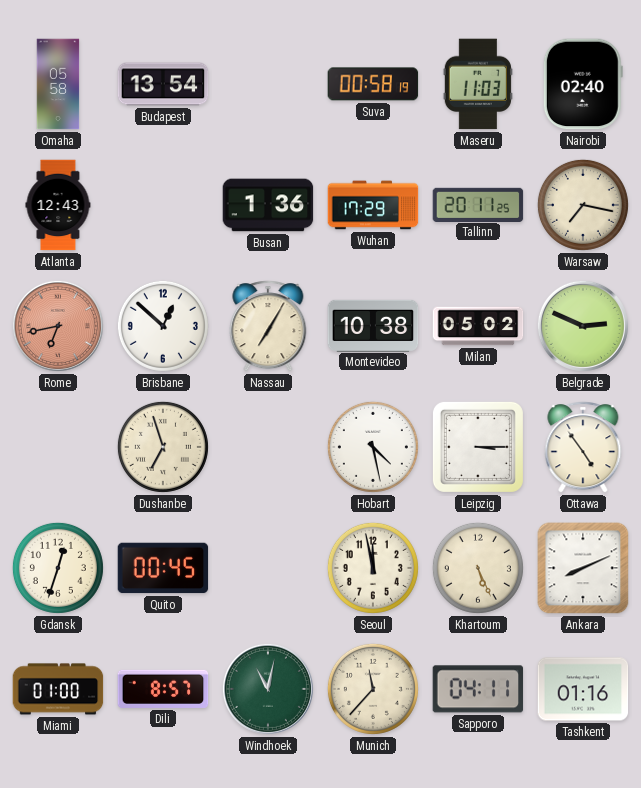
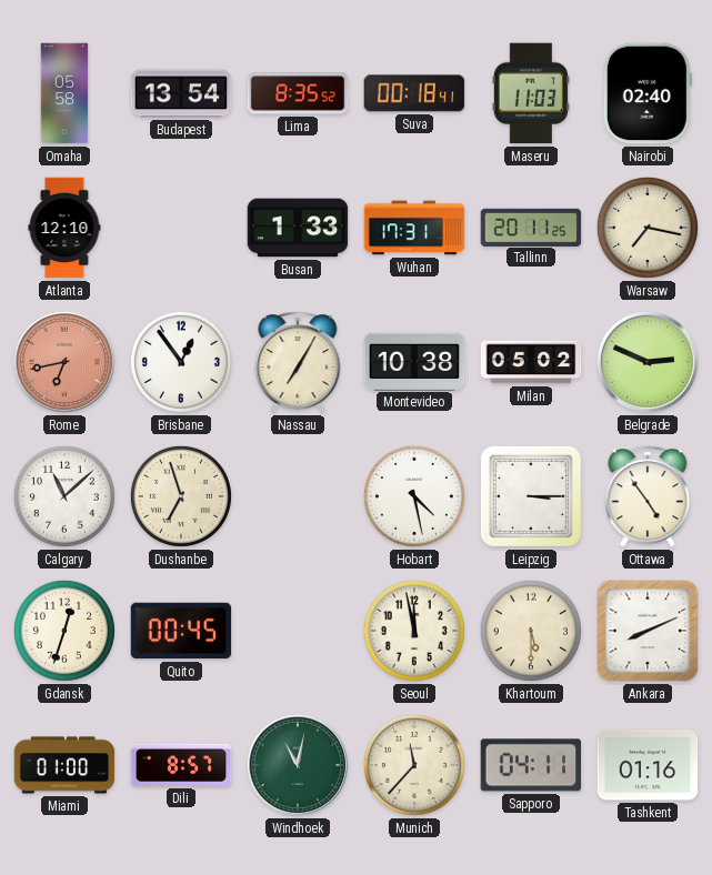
Lima: none -> 8:35
Suva: 00:58 -> 00:18
Atlanta: 12:43 -> 12:10
Busan: 1:36 -> 1:33
Wuhan: 17:29 -> 17:31
Brisbane: 12:52 -> 12:54
Calgary: none -> 11:08
Khartoum: 5:26 -> 5:30
